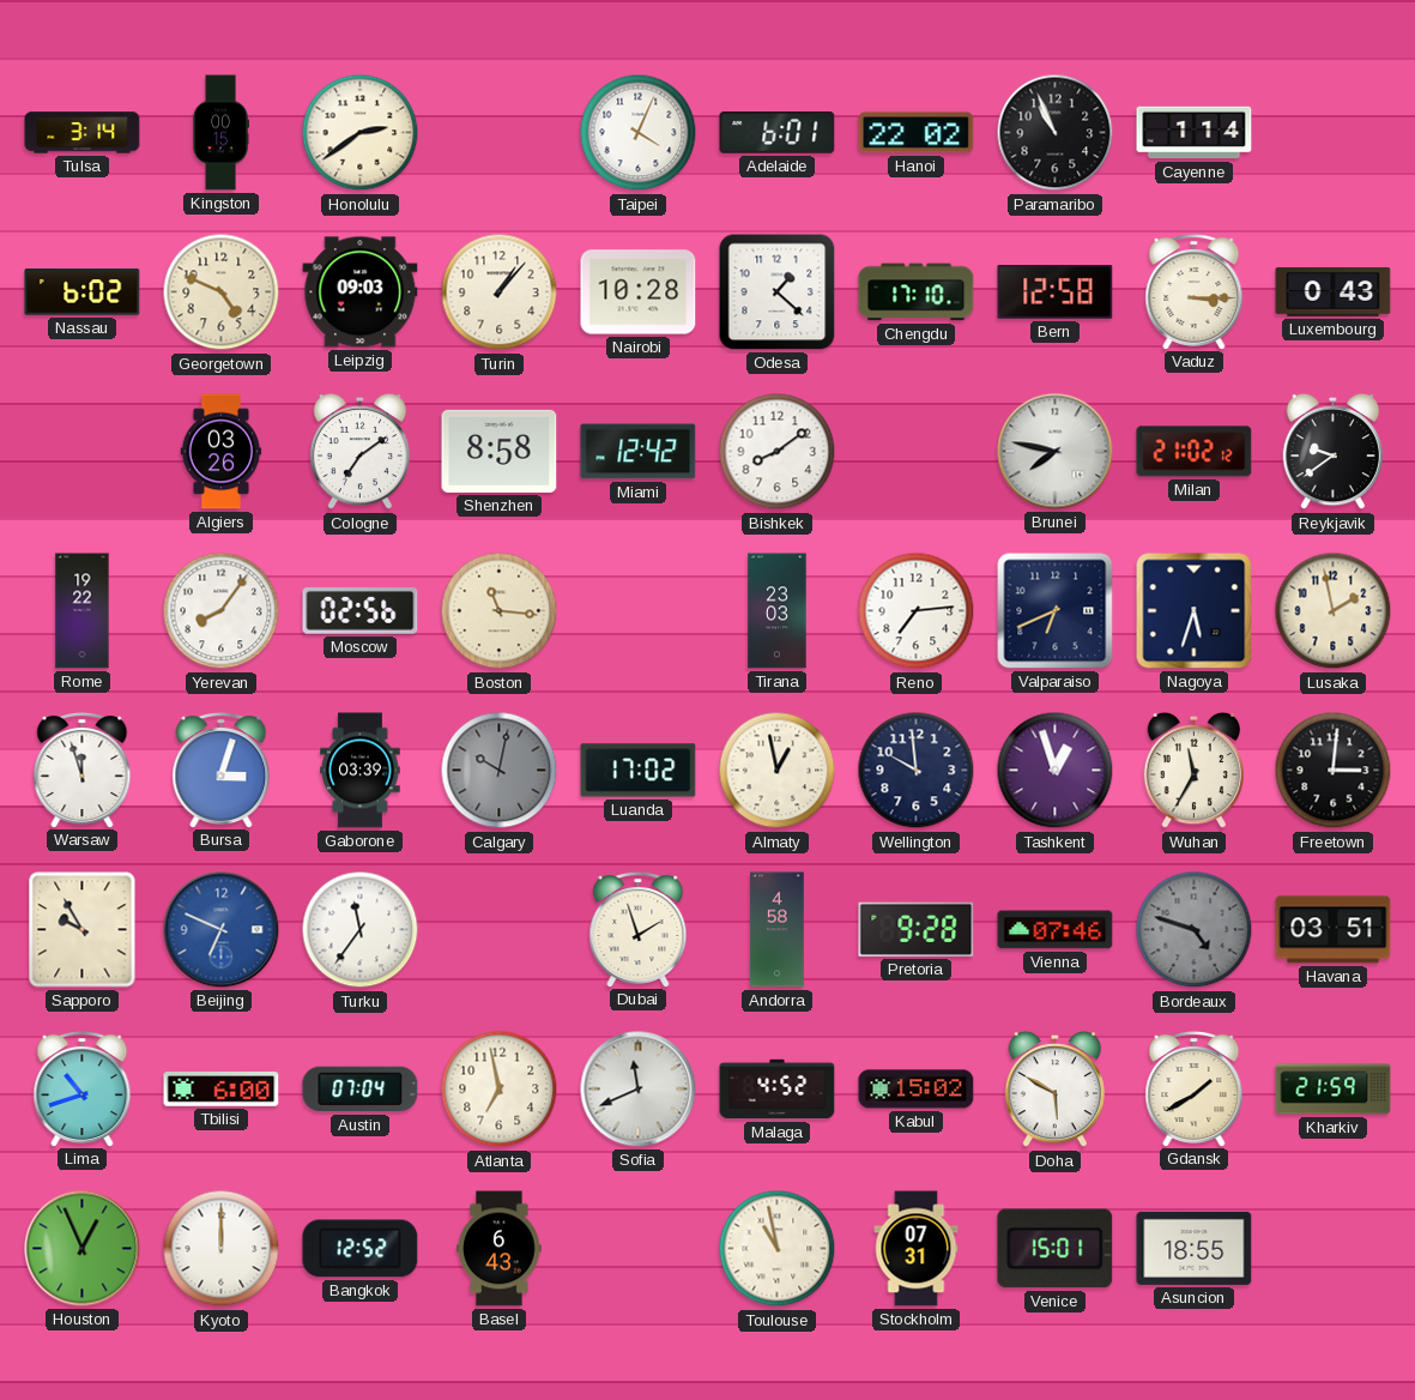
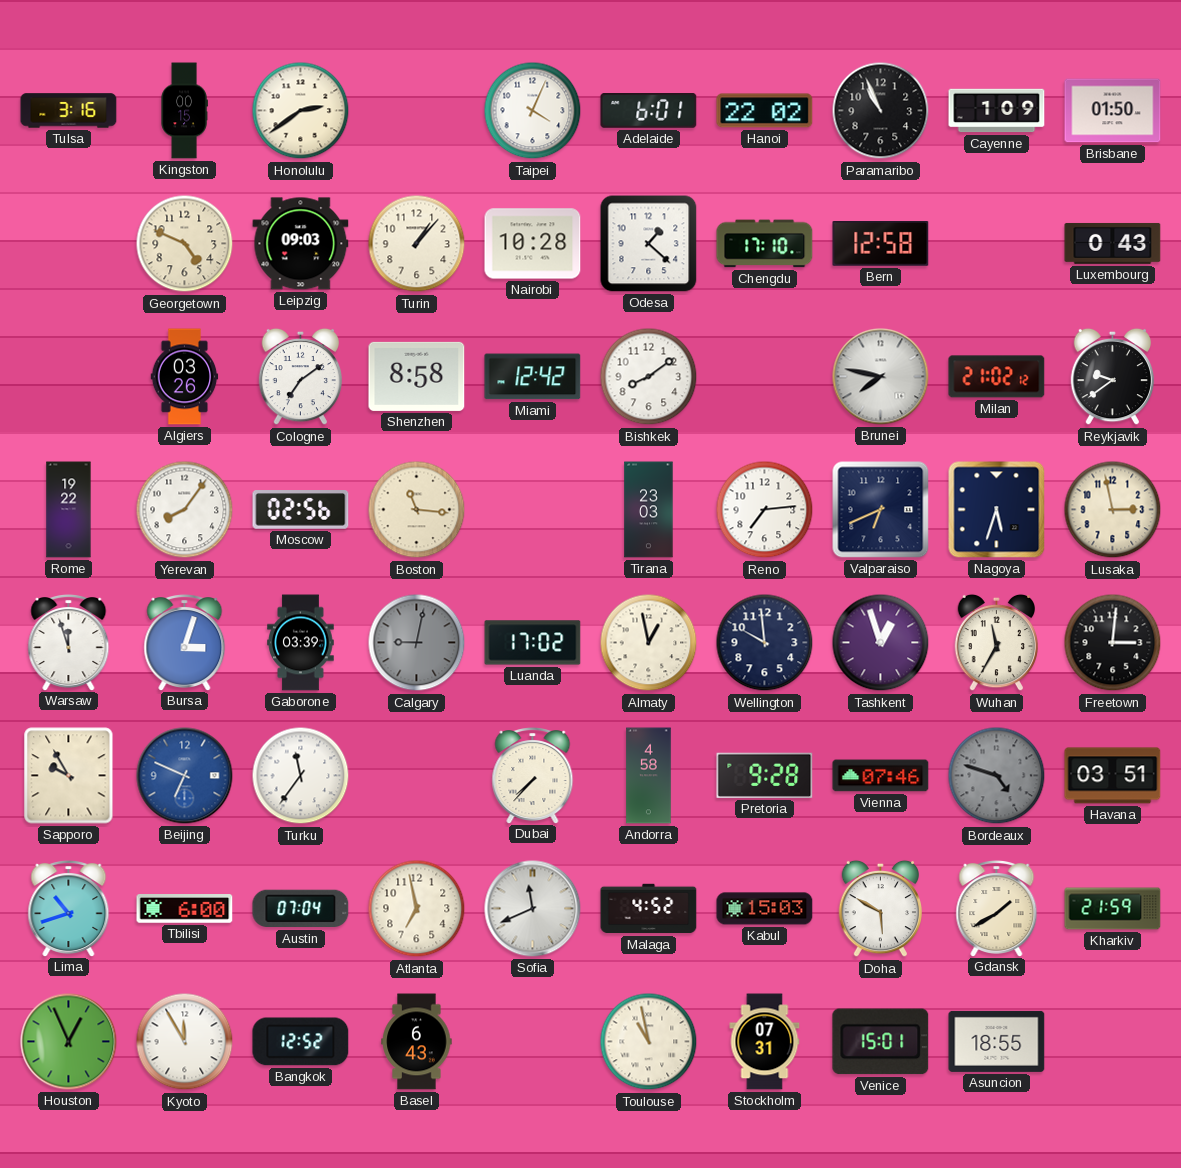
Tulsa: 3:14 -> 3:16
Cayenne: 1:14 -> 1:09
Brisbane: none -> 01:50
Nassau: 6:02 -> none
Vaduz: 3:15 -> none
Lusaka: 1:58 -> 2:58
Calgary: 10:02 -> 9:02
Dubai: 1:57 -> 7:37
Kabul: 15:02 -> 15:03
Kyoto: 12:00 -> 11:55
